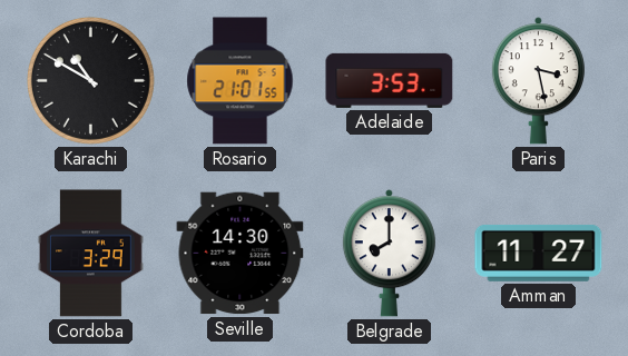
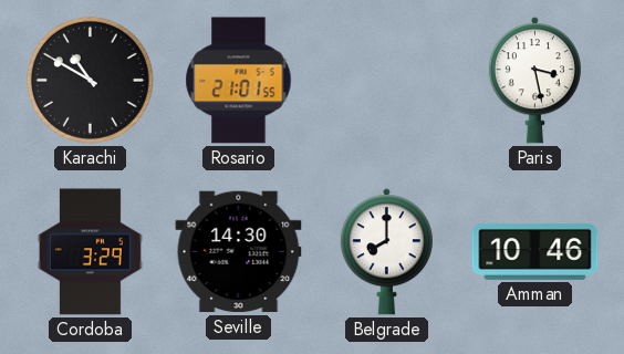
Adelaide: 3:53 -> none
Amman: 11:27 -> 10:46
